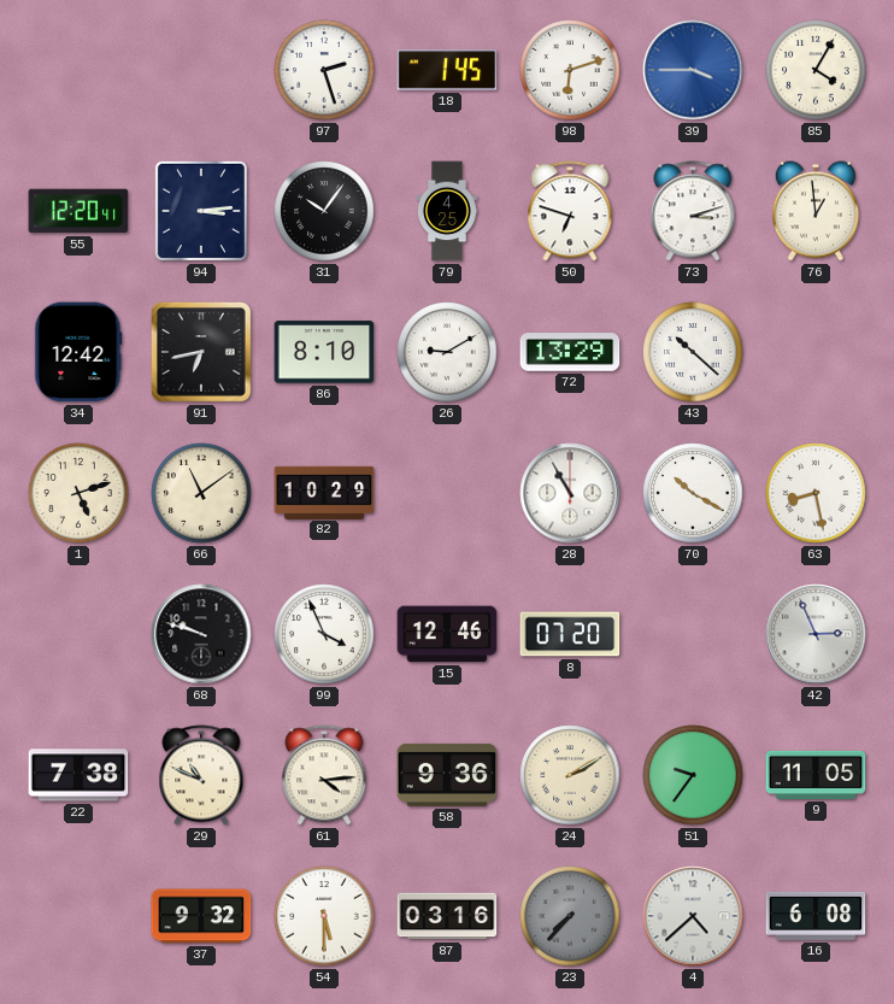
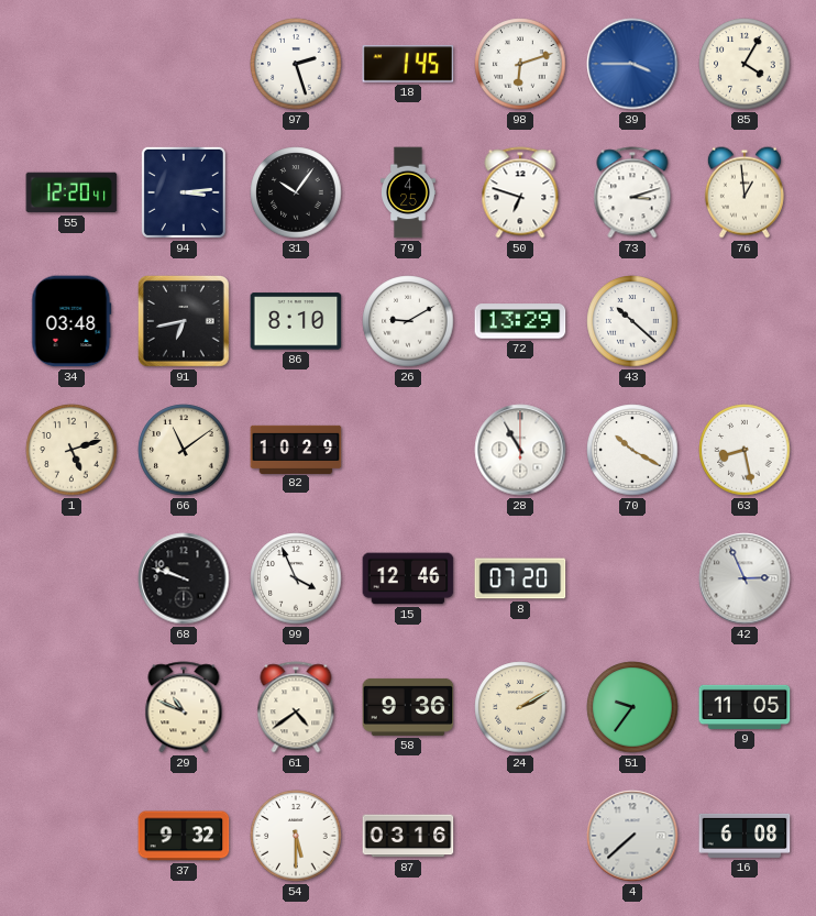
34: 12:42 -> 03:48
22: 7:38 -> none
61: 4:14 -> 4:39
23: 7:37 -> none
4: 4:38 -> 7:38
